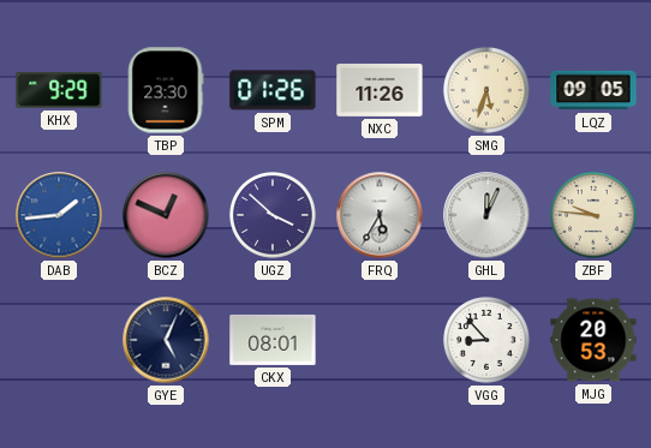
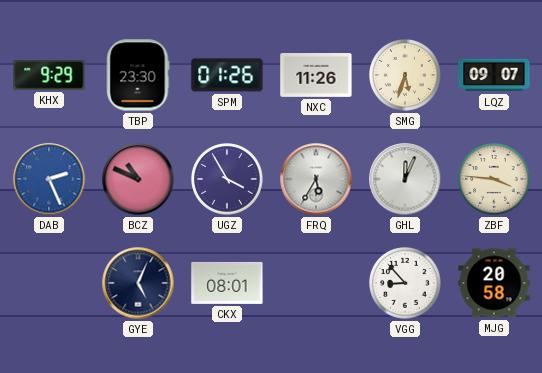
LQZ: 09:05 -> 09:07
DAB: 1:44 -> 2:26
BCZ: 12:49 -> 10:49
UGZ: 3:52 -> 3:55
ZBF: 9:46 -> 3:46
MJG: 20:53 -> 20:58
